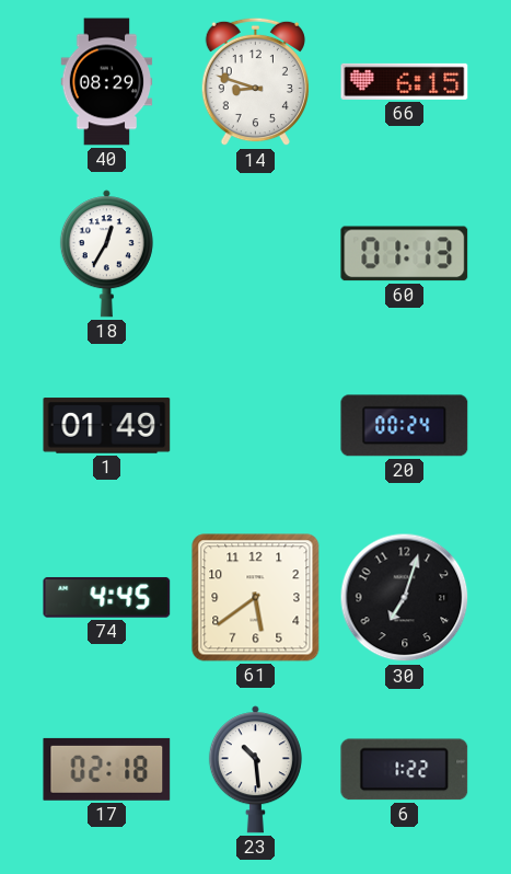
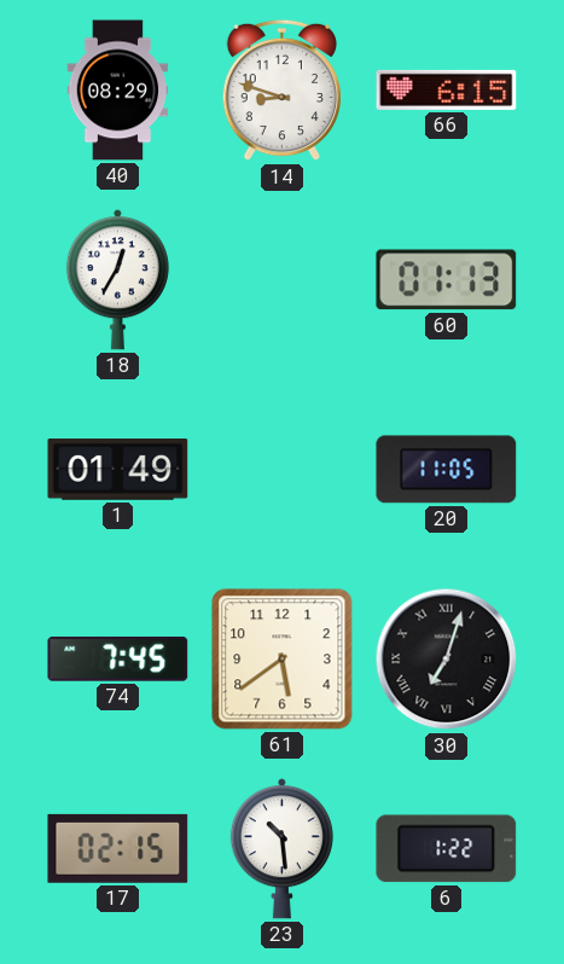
20: 00:24 -> 11:05
74: 4:45 -> 7:45
30 numerals: Arabic -> Roman
17: 02:18 -> 02:15
